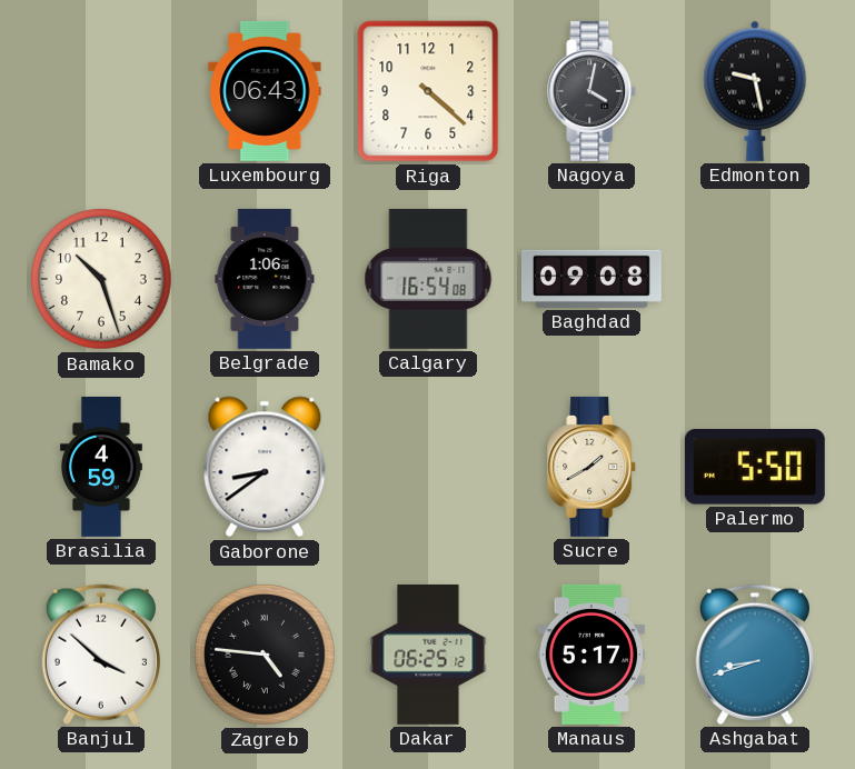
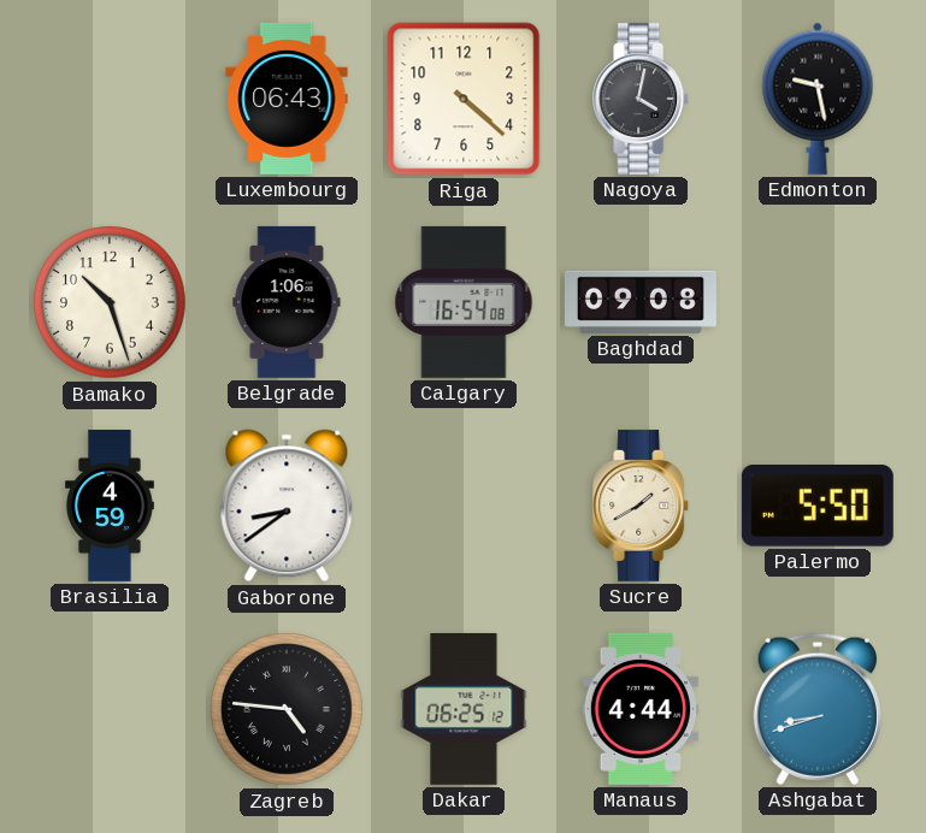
Banjul: 3:52 -> none
Manaus: 5:17 -> 4:44
